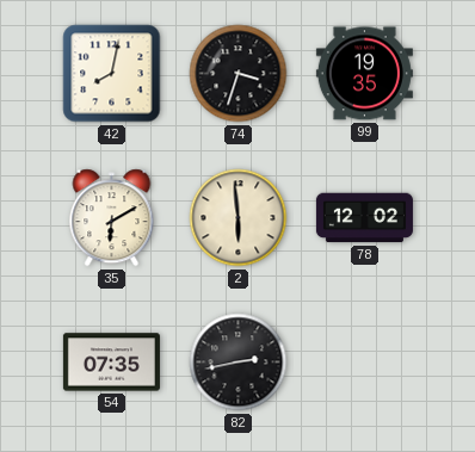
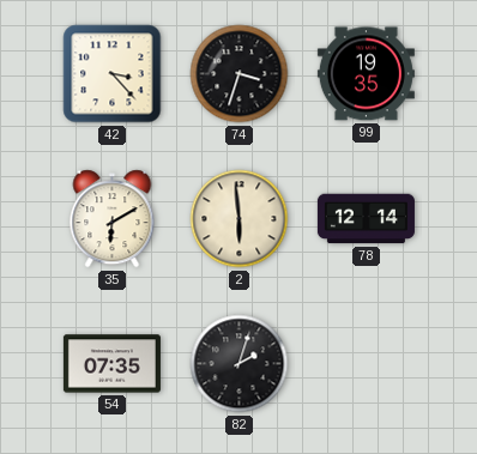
42: 8:02 -> 3:23
78: 12:02 -> 12:14
82: 2:43 -> 2:03
